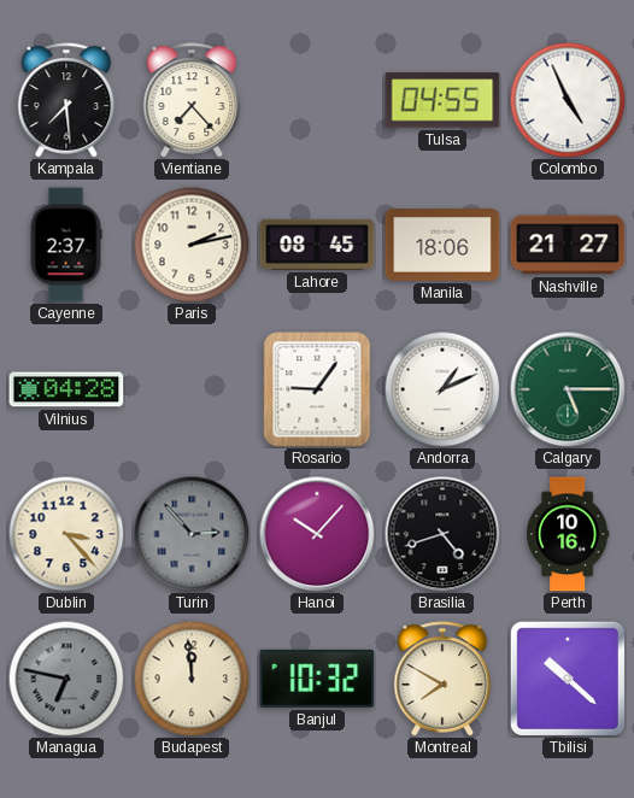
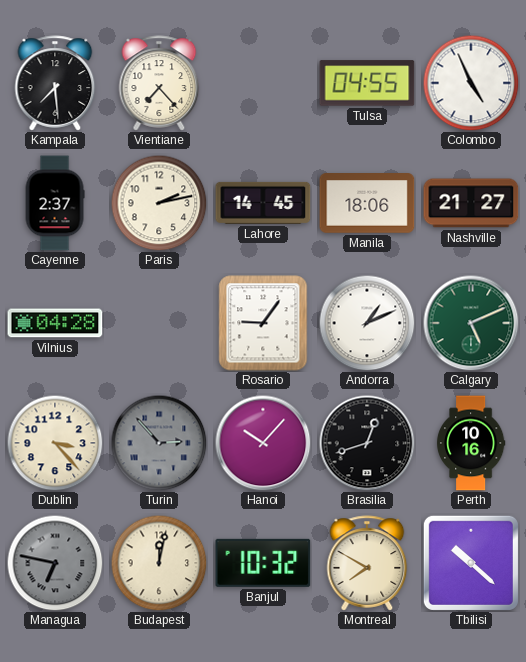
Lahore: 08:45 -> 14:45
Calgary: 5:15 -> 5:11
Brasilia: 4:42 -> 12:42
Budapest: 11:59 -> 12:02
